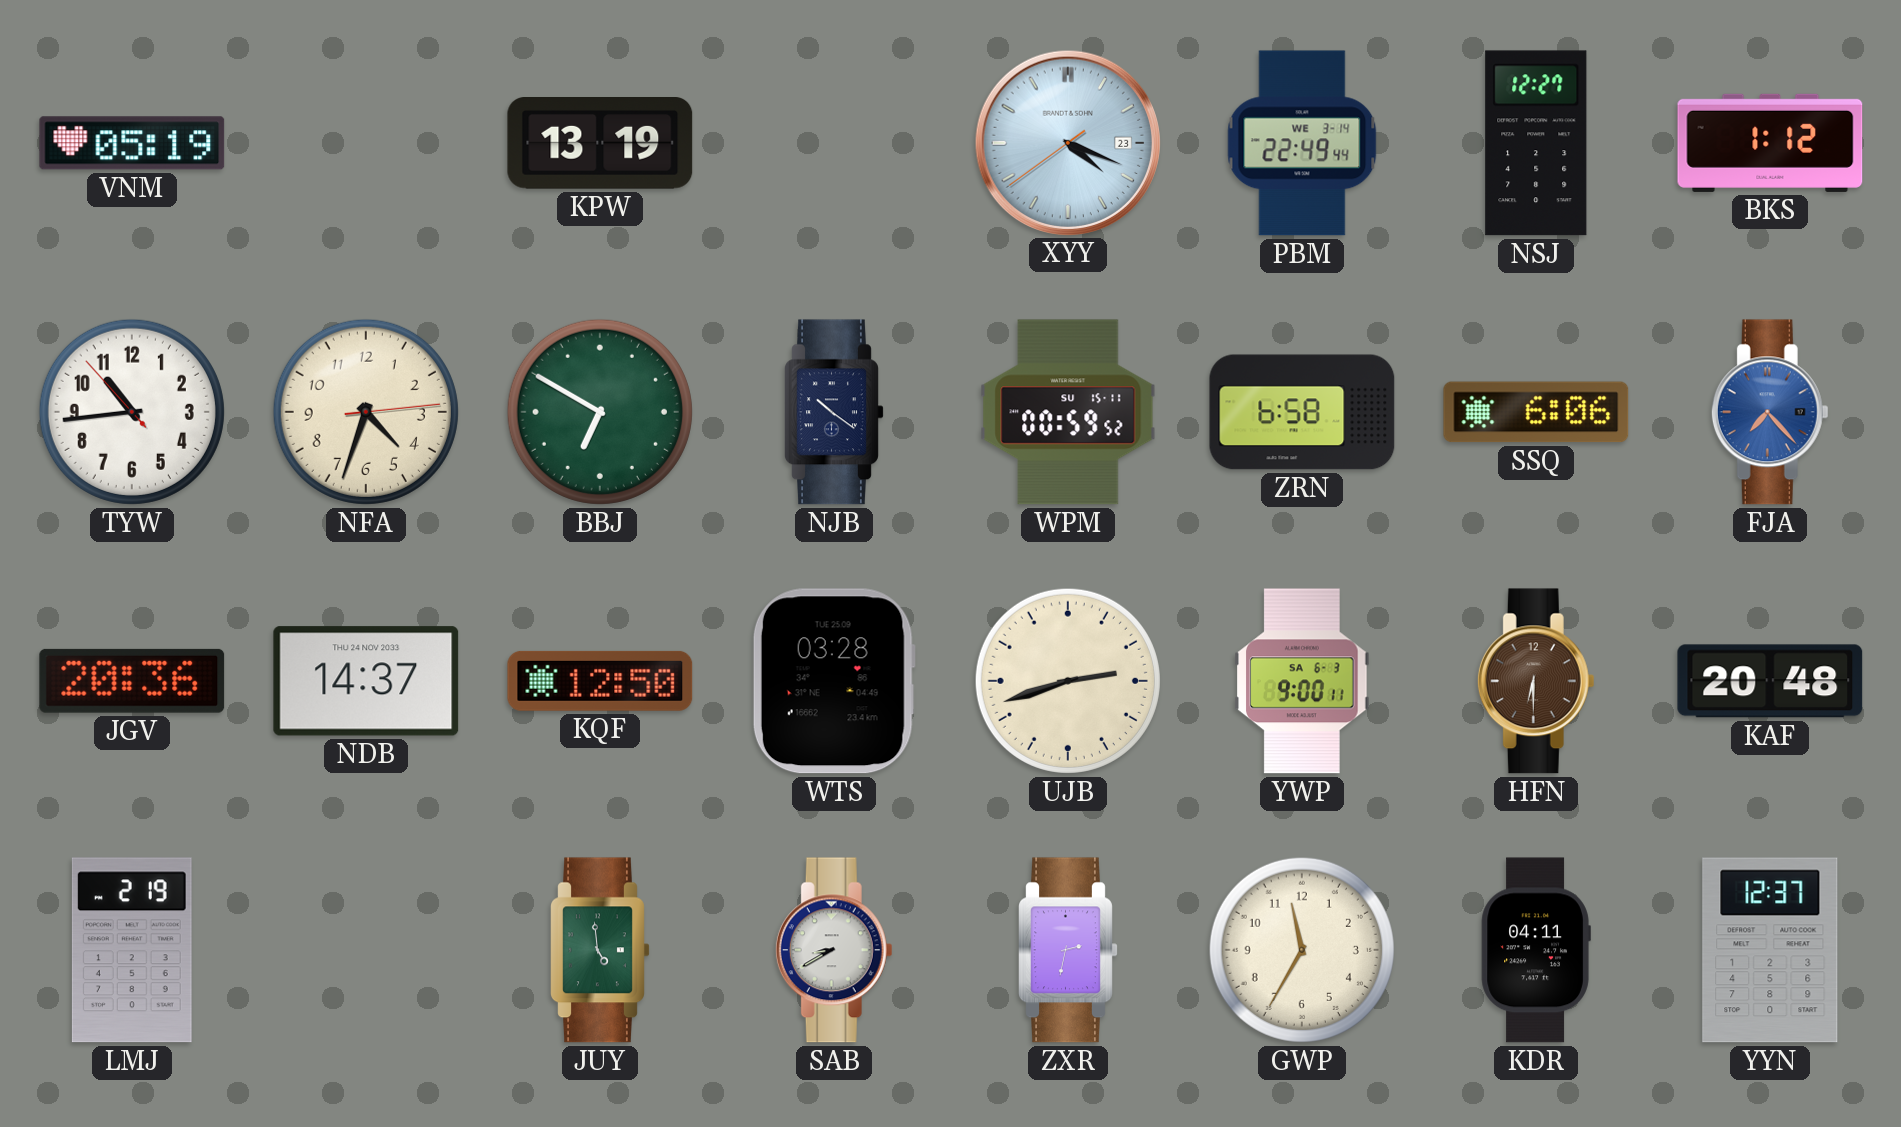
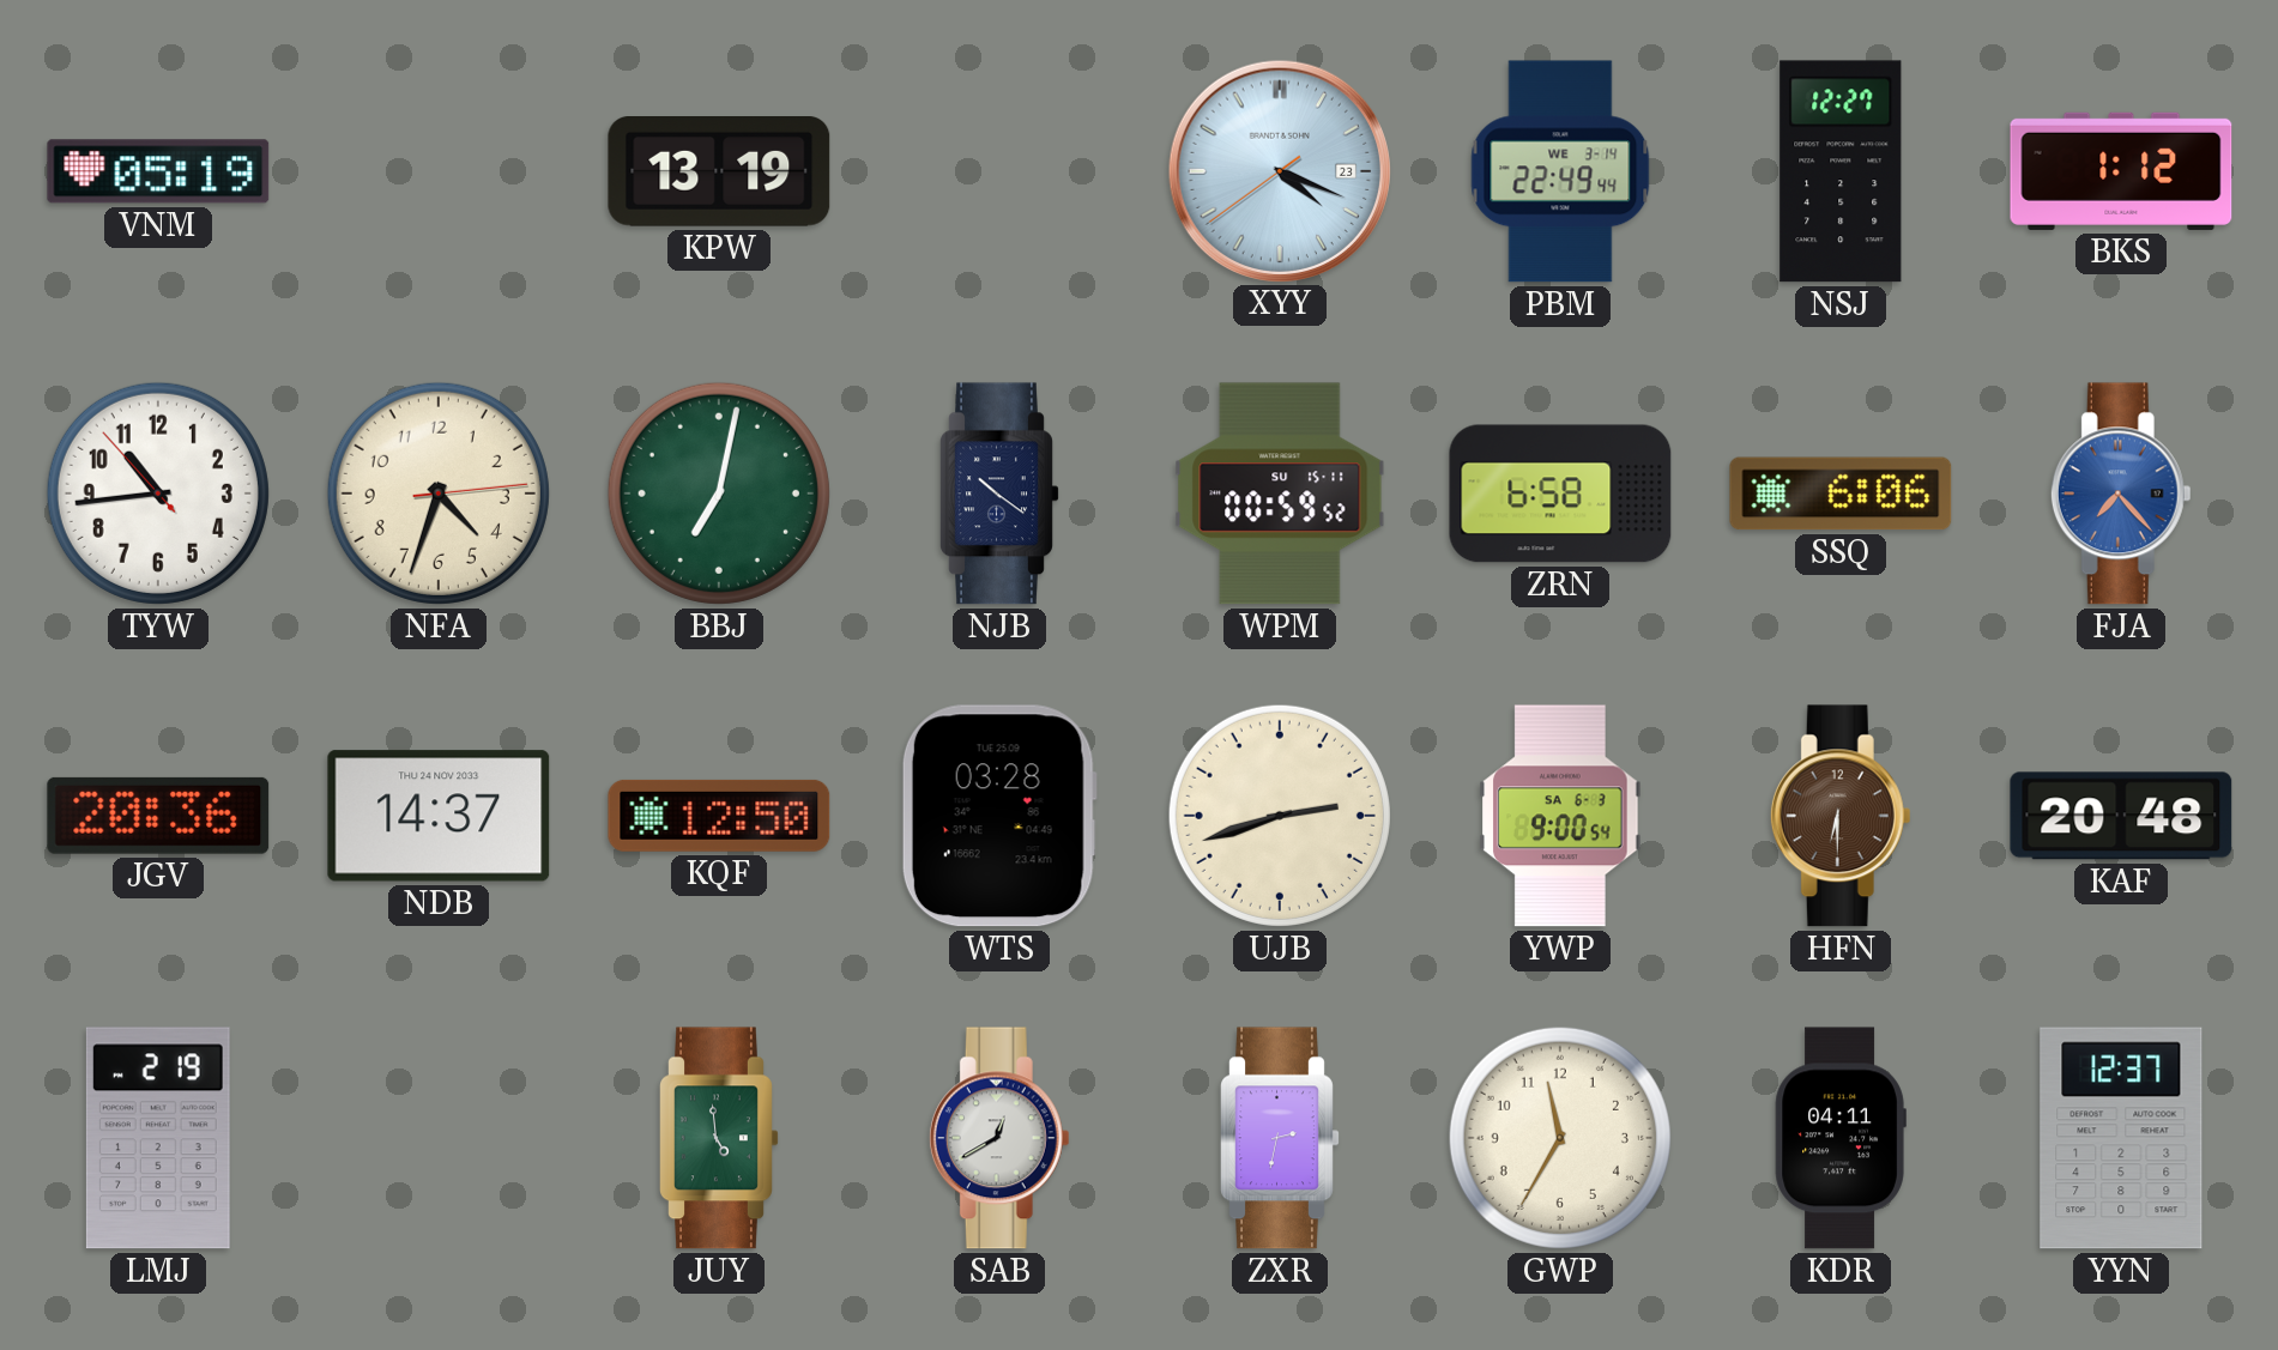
BBJ: 6:50 -> 7:02
YWP: 9:00:11 -> 9:00:54
SAB: 8:40 -> 12:40
